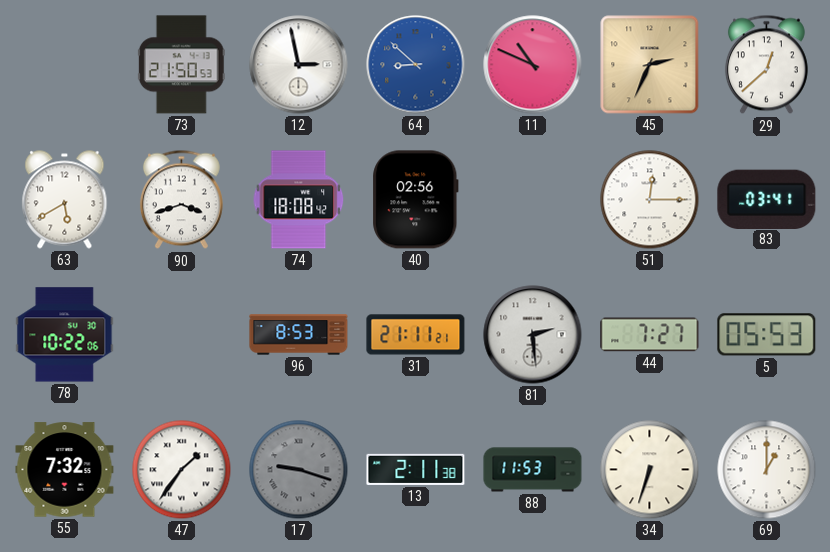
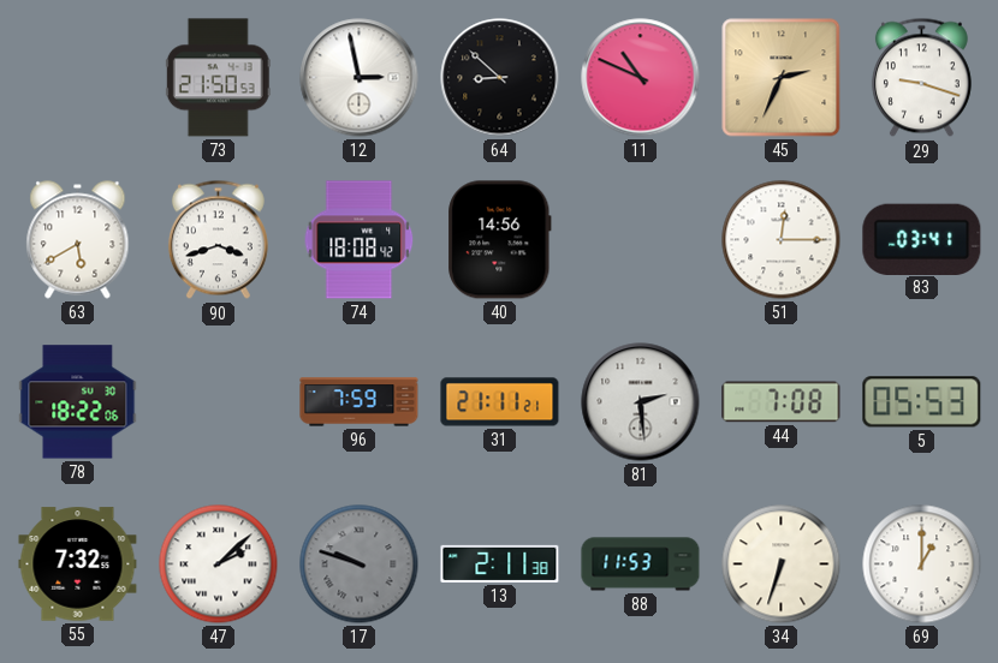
64 dial: blue -> black
29: 12:38 -> 9:18
40: 02:56 -> 14:56
78: 10:22 -> 18:22
96: 8:53 -> 7:59
44: 7:27 -> 7:08
47: 1:36 -> 2:08
17: 9:18 -> 9:48
